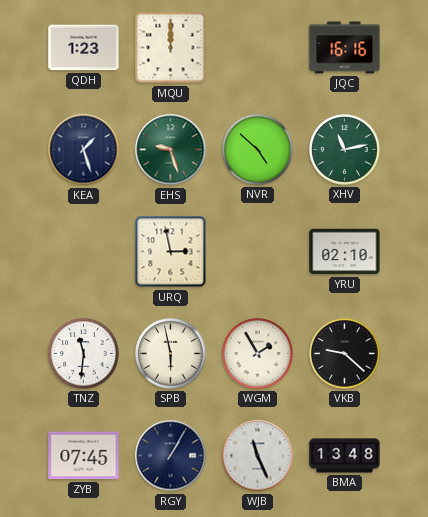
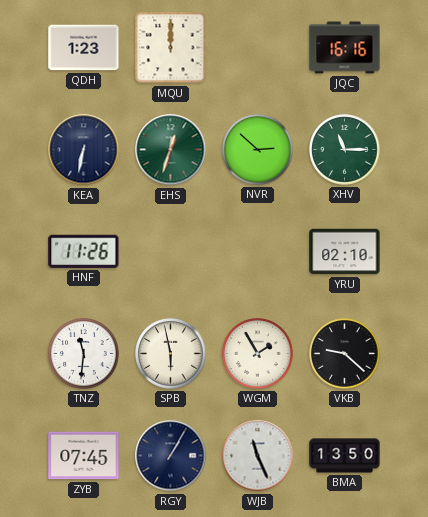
KEA: 1:27 -> 6:32
EHS: 9:27 -> 12:33
NVR: 4:52 -> 2:52
XHV: 11:13 -> 11:15
HNF: none -> 11:26
URQ: 2:58 -> none
BMA: 13:48 -> 13:50
